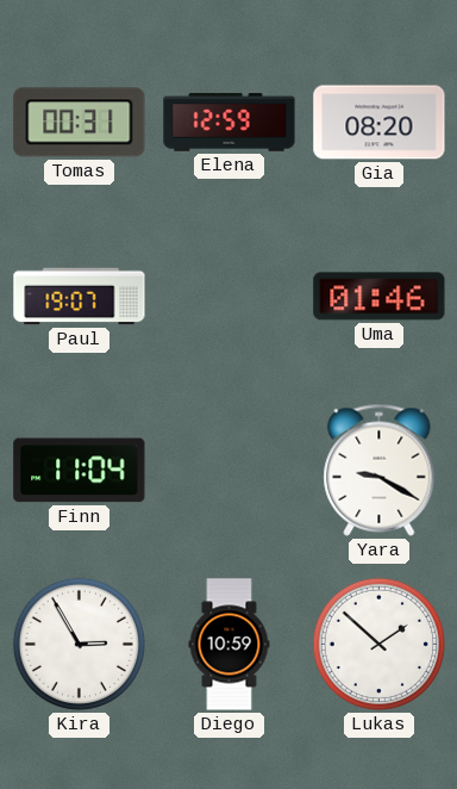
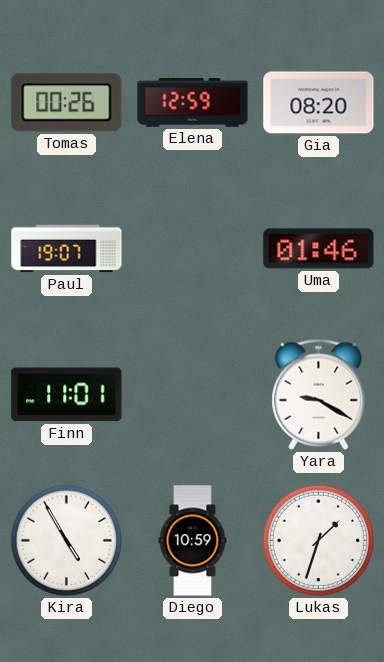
Tomas: 00:31 -> 00:26
Finn: 11:04 -> 11:01
Kira: 2:55 -> 4:55
Lukas: 1:52 -> 1:33
